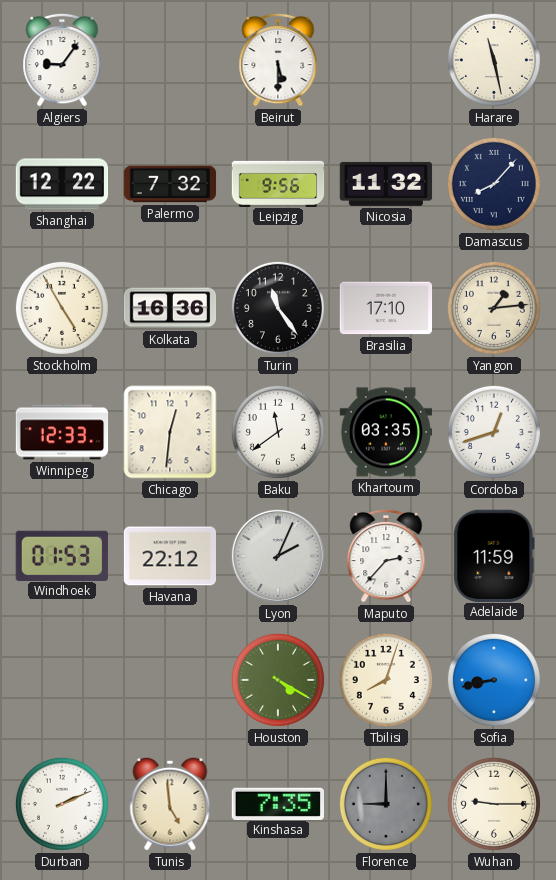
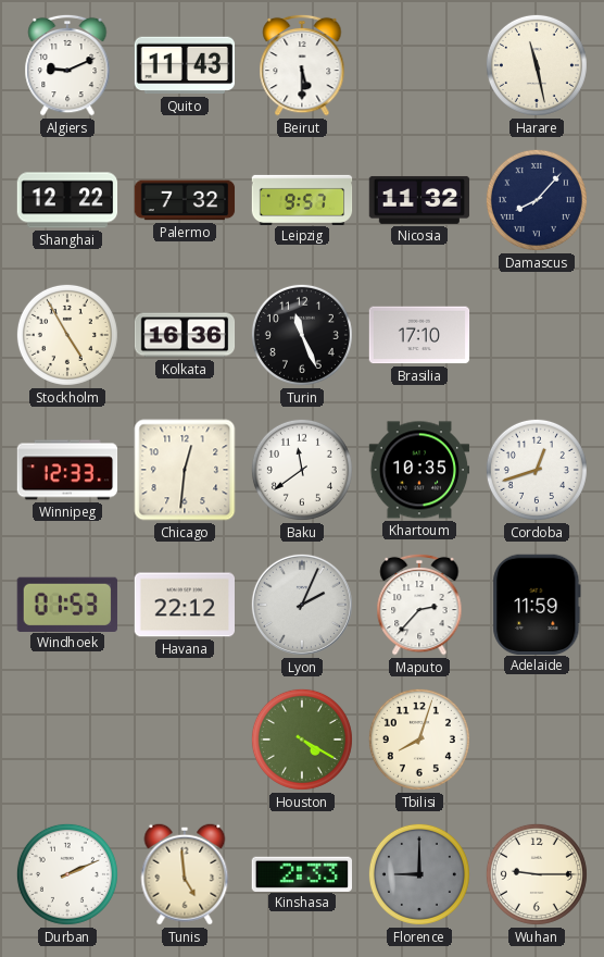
Algiers: 9:06 -> 9:11
Quito: none -> 11:43
Leipzig: 9:56 -> 9:57
Turin: 11:24 -> 11:26
Yangon: 1:14 -> none
Khartoum: 03:35 -> 10:35
Sofia: 8:43 -> none
Kinshasa: 7:35 -> 2:33
